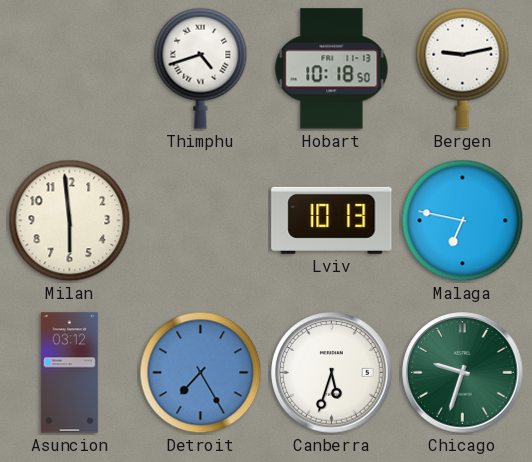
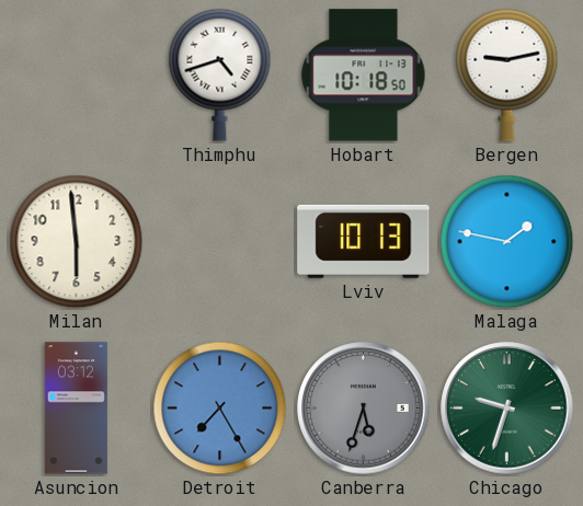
Malaga: 6:47 -> 1:47
Canberra dial: white -> grey
